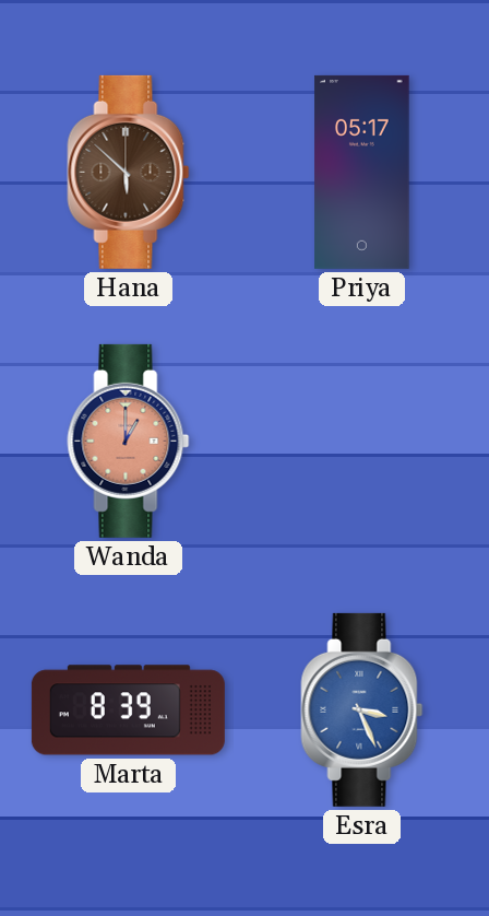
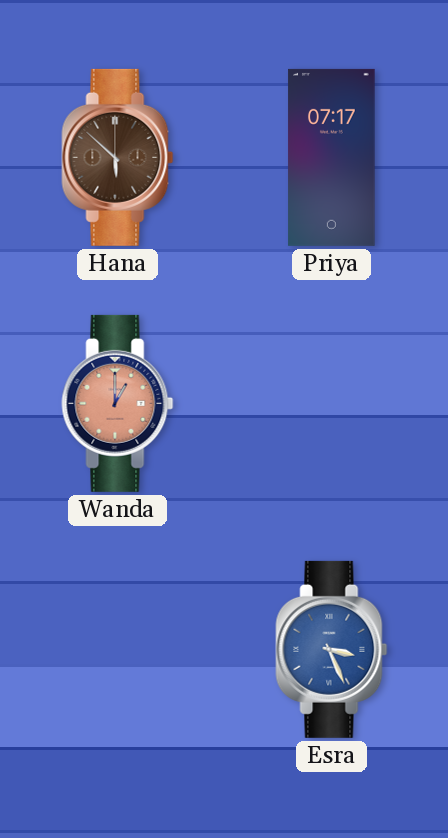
Priya: 05:17 -> 07:17
Marta: 8:39 -> none
